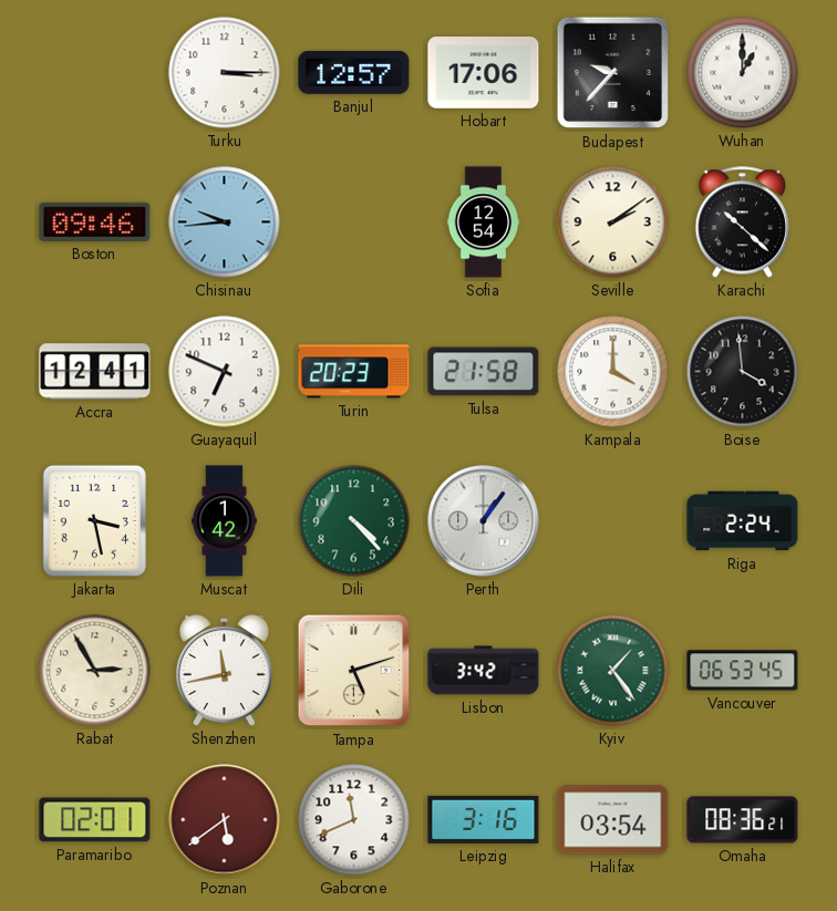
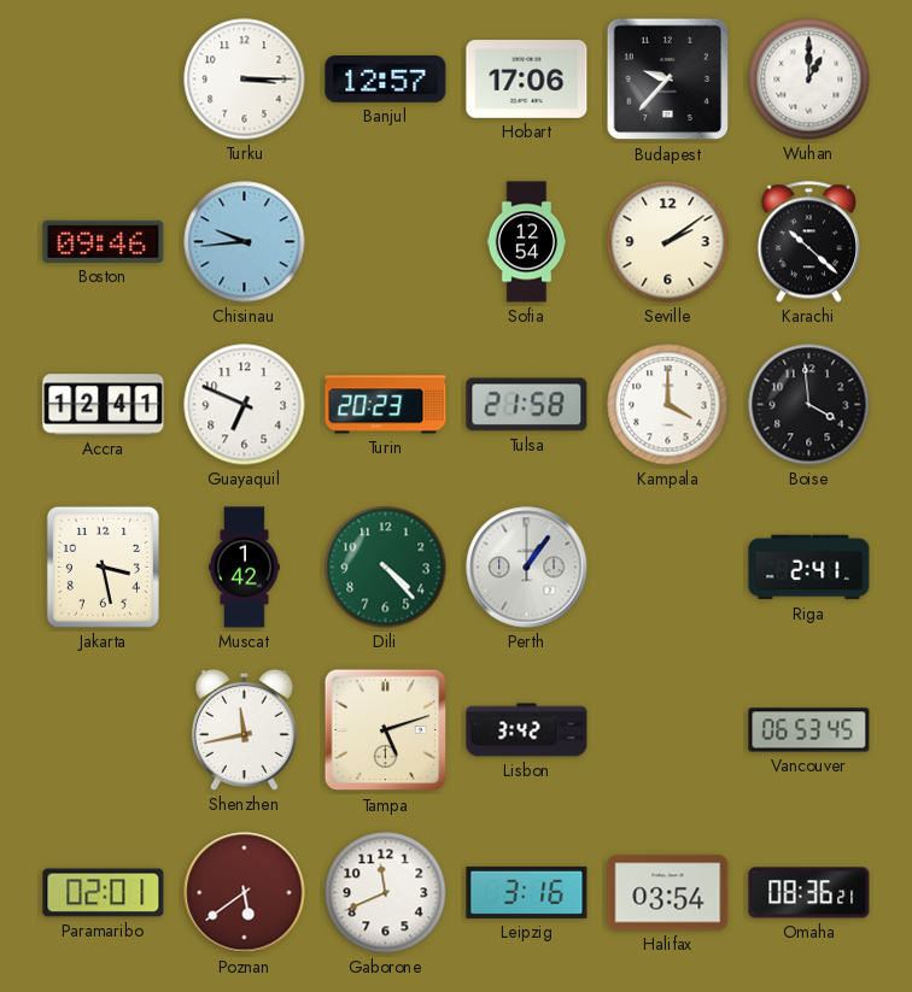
Riga: 2:24 -> 2:41
Rabat: 2:55 -> none
Kyiv: 1:24 -> none
